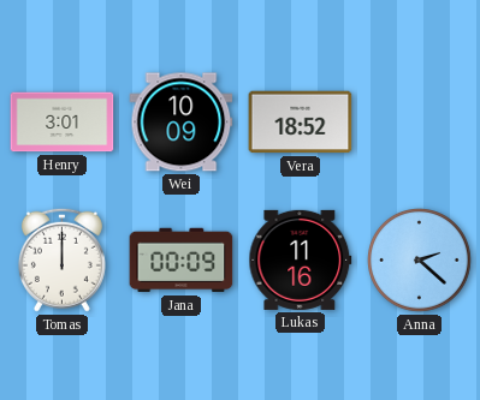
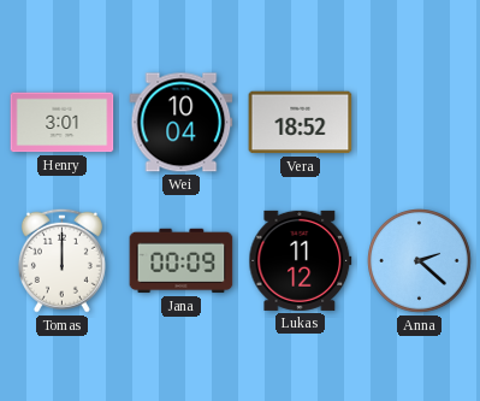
Wei: 10:09 -> 10:04
Lukas: 11:16 -> 11:12
